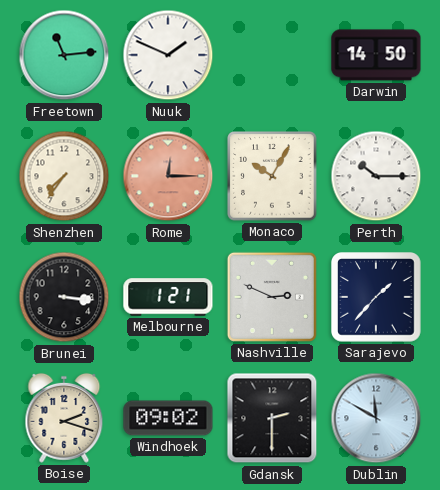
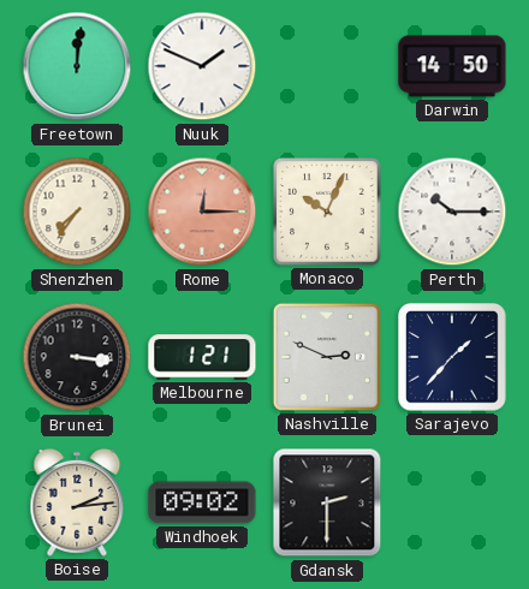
Freetown: 11:14 -> 12:01
Monaco: 10:05 -> 10:04
Boise: 2:18 -> 2:14
Dublin: 11:50 -> none
